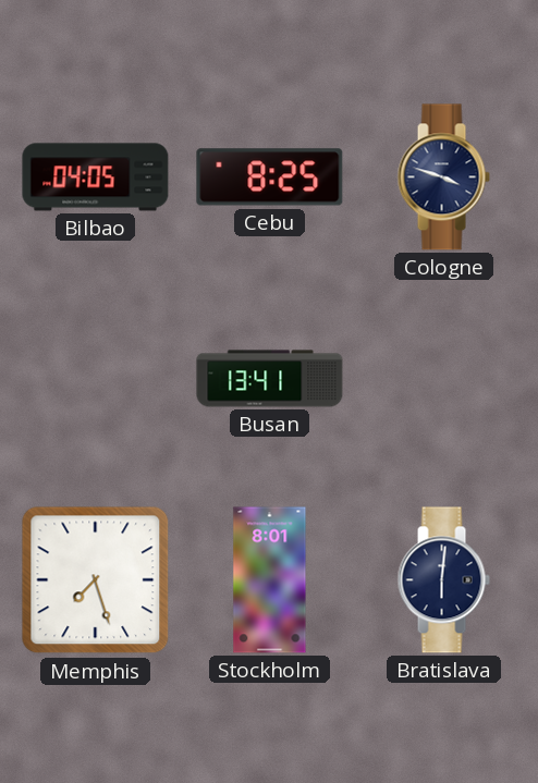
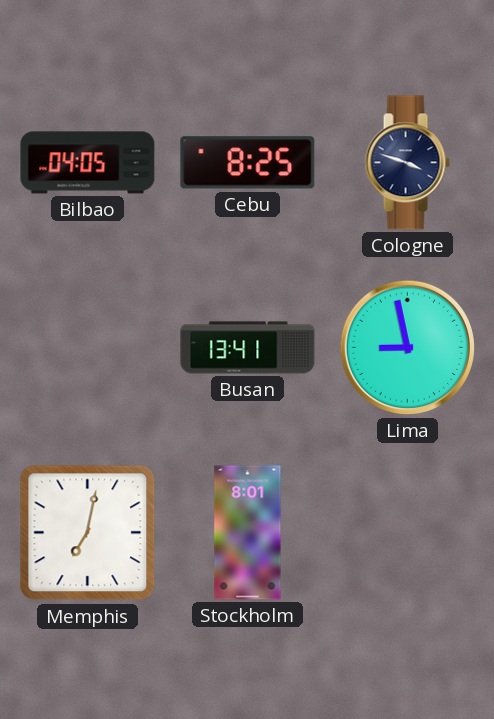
Lima: none -> 8:58
Memphis: 7:27 -> 7:02
Bratislava: 6:01 -> none
